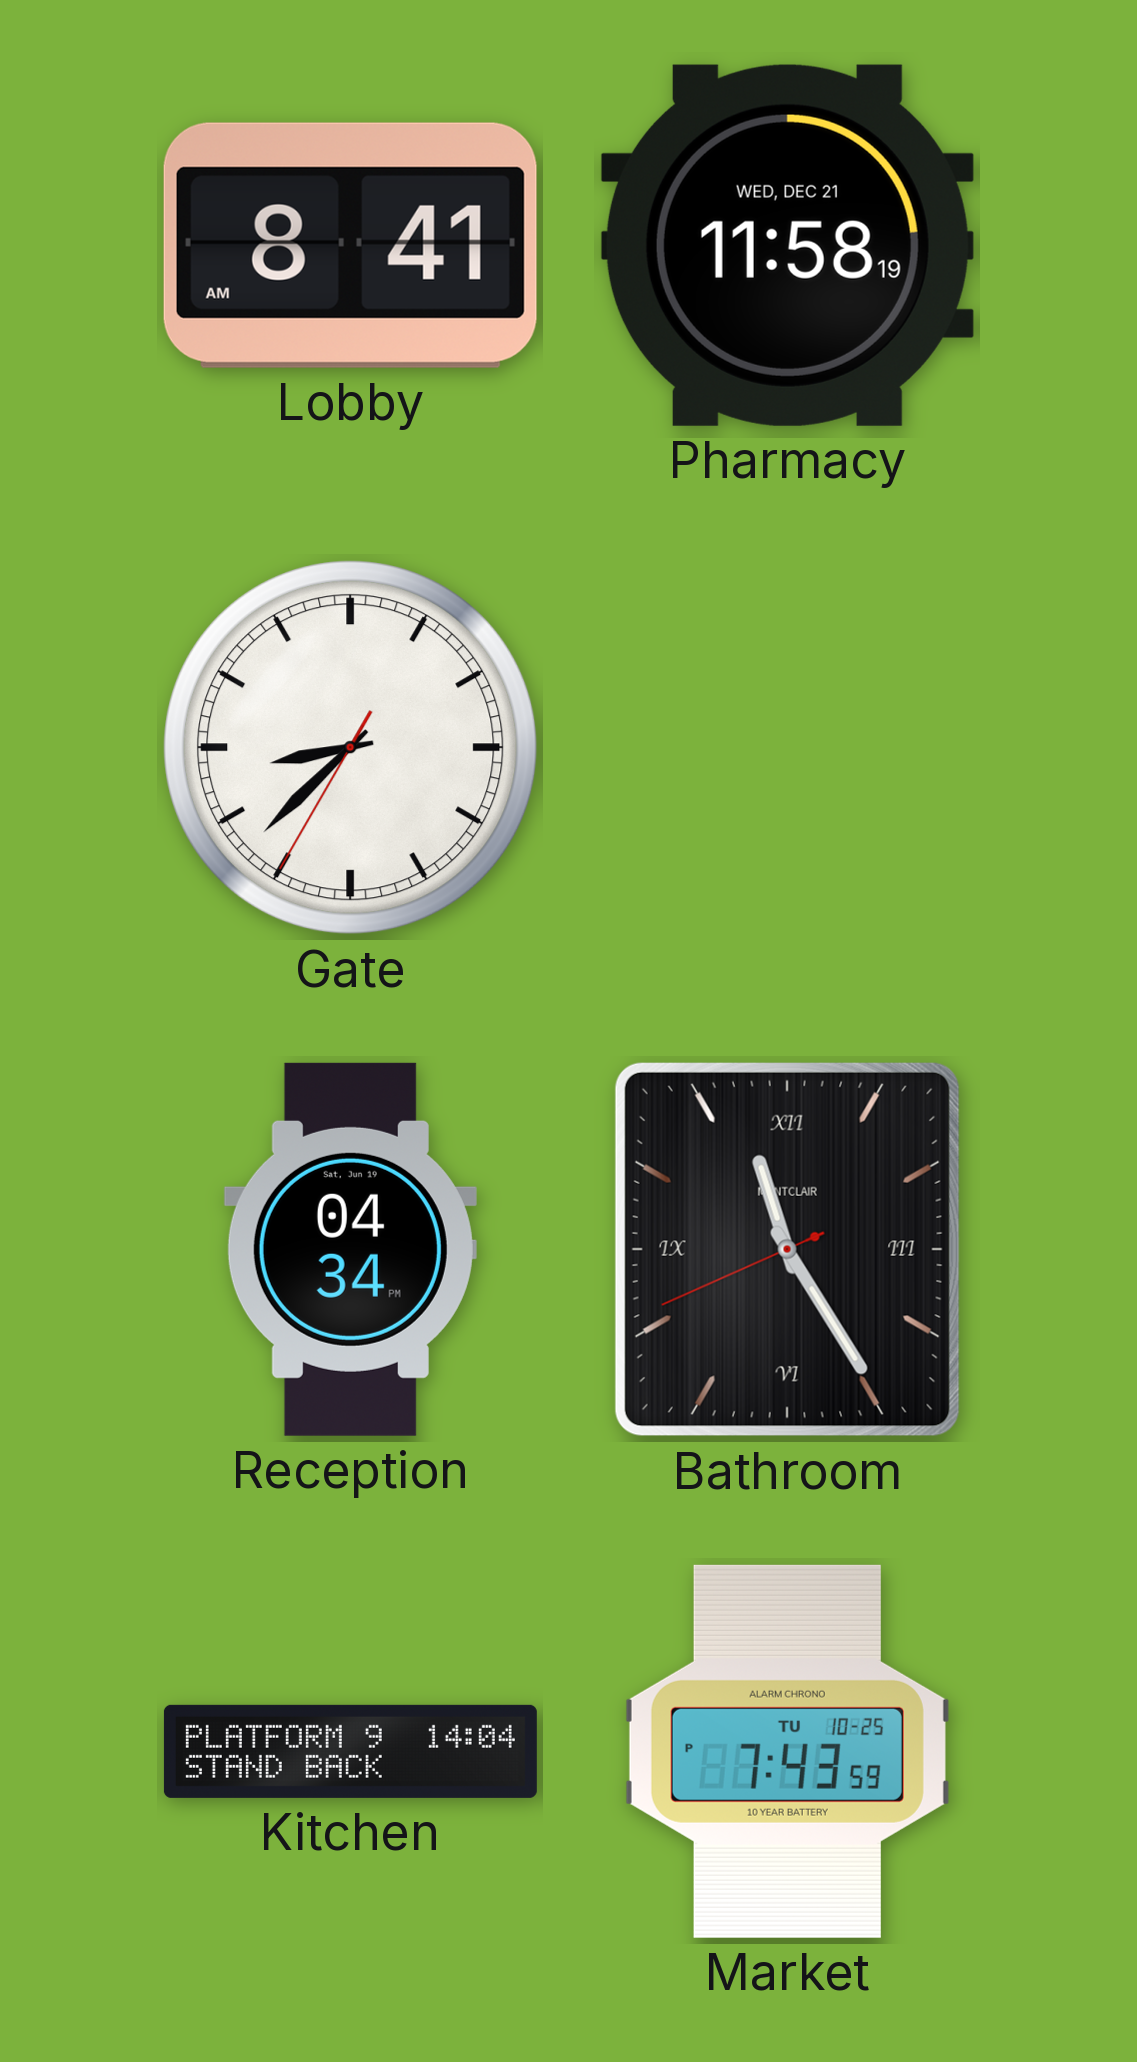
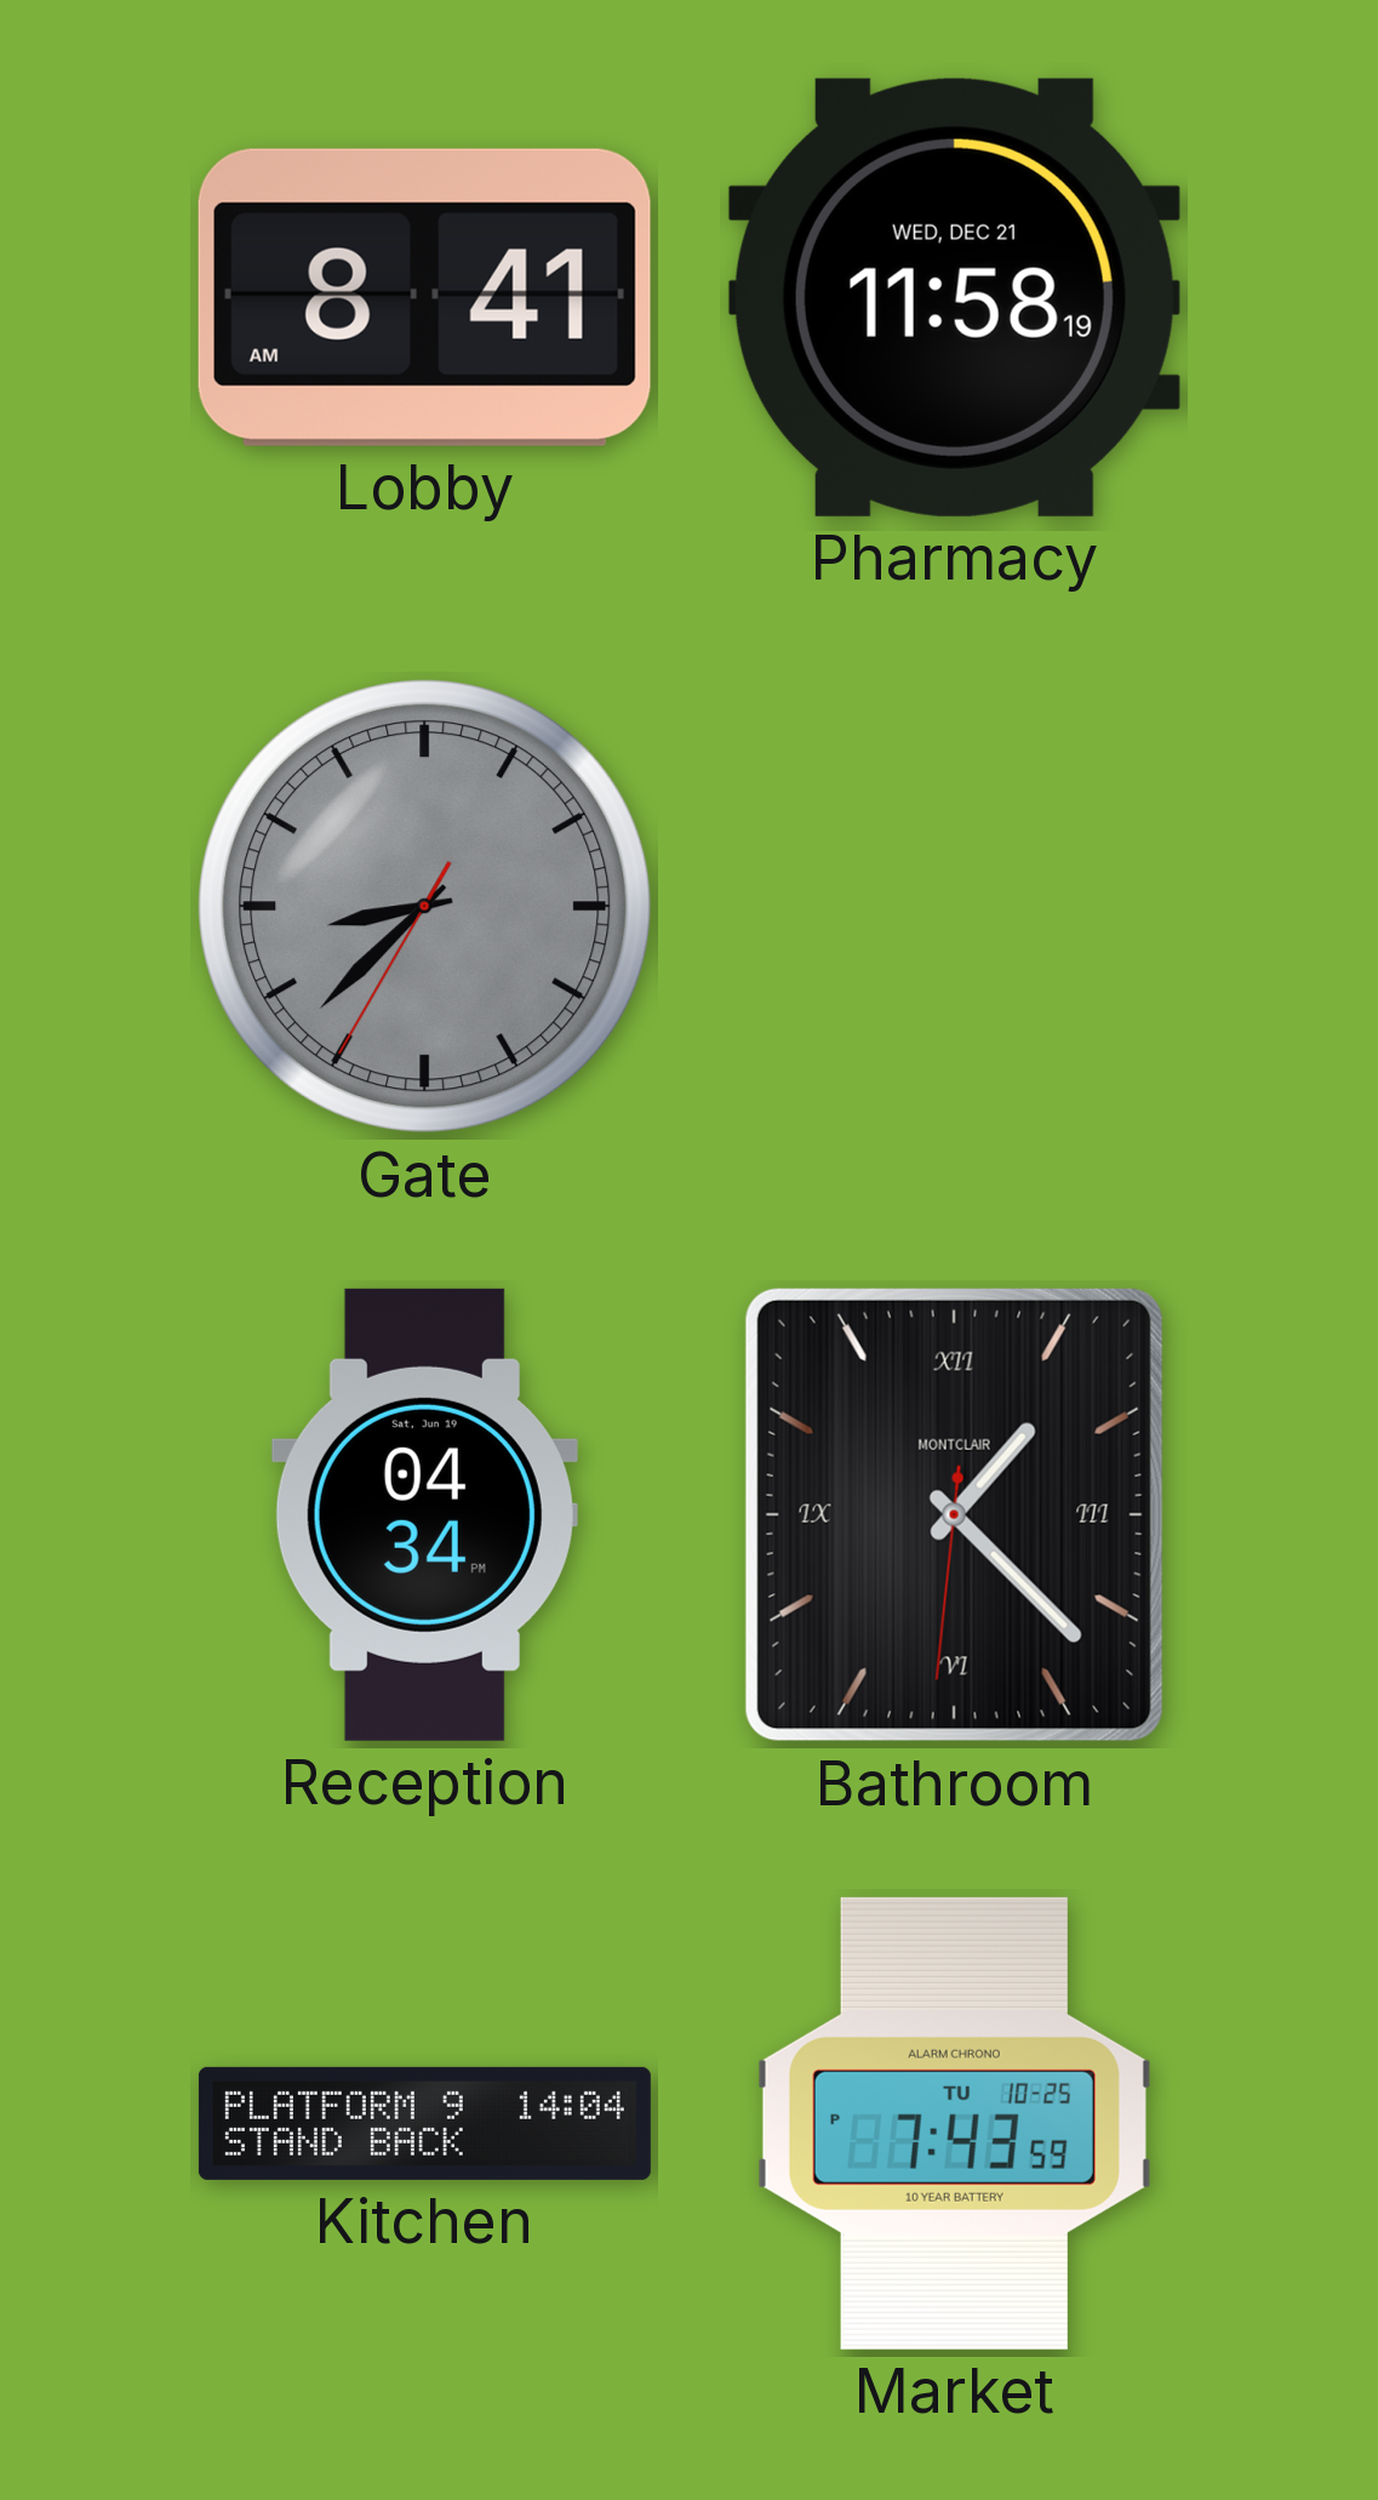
Gate dial: white -> grey
Bathroom: 11:24 -> 1:22
